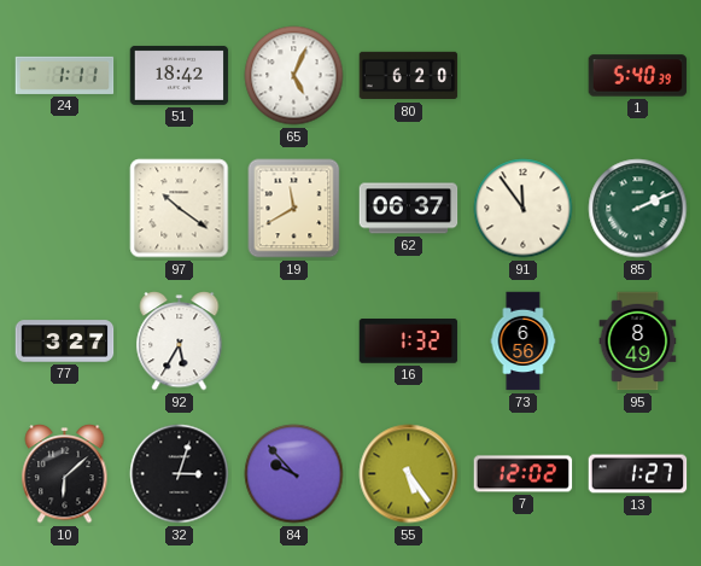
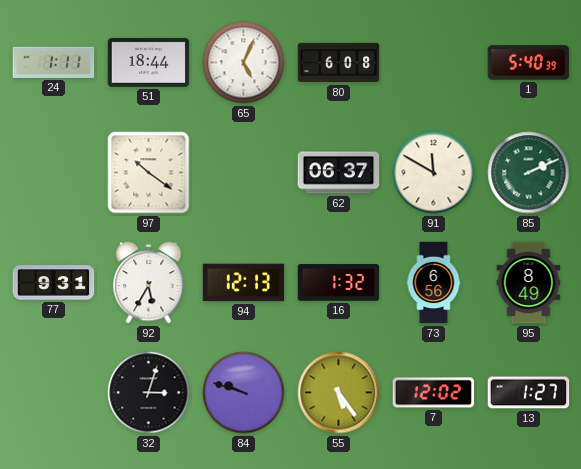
51: 18:42 -> 18:44
80: 6:20 -> 6:08
19: 11:40 -> none
91: 11:54 -> 11:50
77: 3:27 -> 9:31
94: none -> 12:13
10: 6:08 -> none
84: 9:53 -> 9:48
